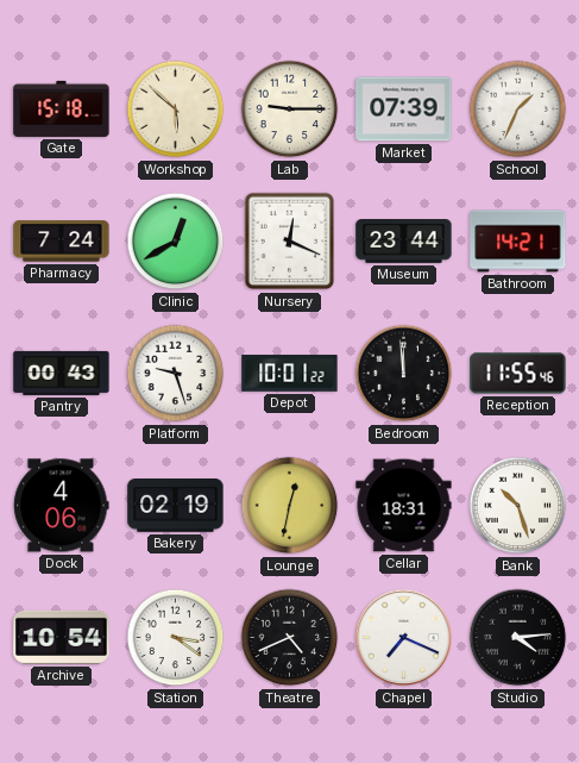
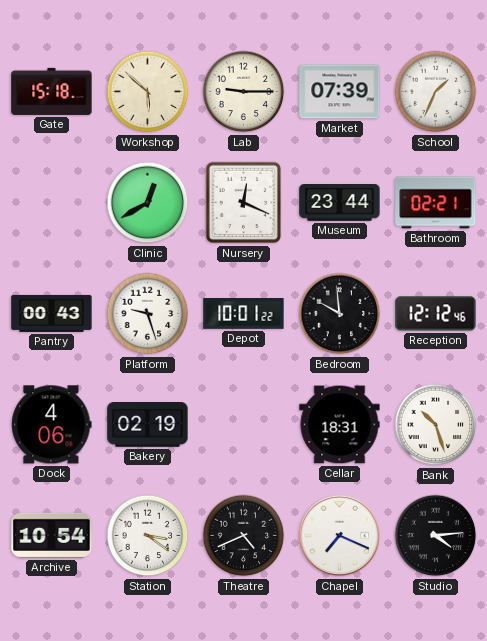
Pharmacy: 7:24 -> none
Bathroom: 14:21 -> 02:21
Bedroom: 11:59 -> 9:59
Reception: 11:55 -> 12:12
Lounge: 12:32 -> none
